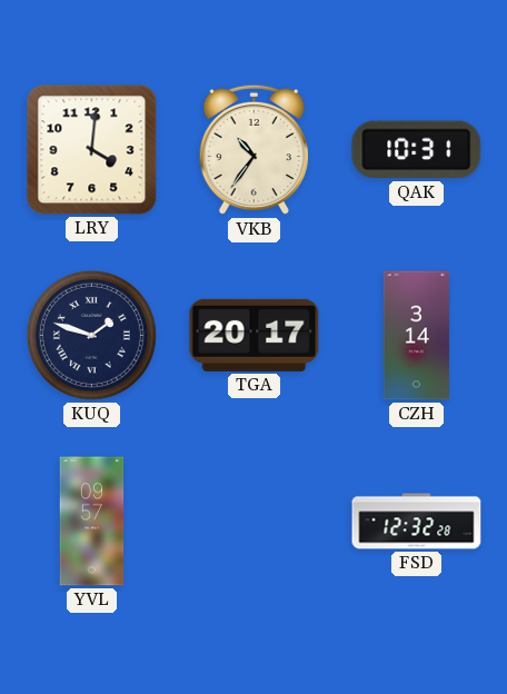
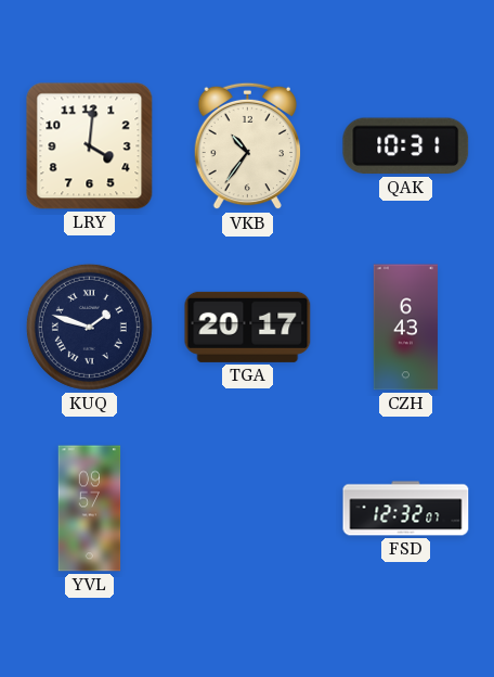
CZH: 3:14 -> 6:43
FSD: 12:32:28 -> 12:32:07
